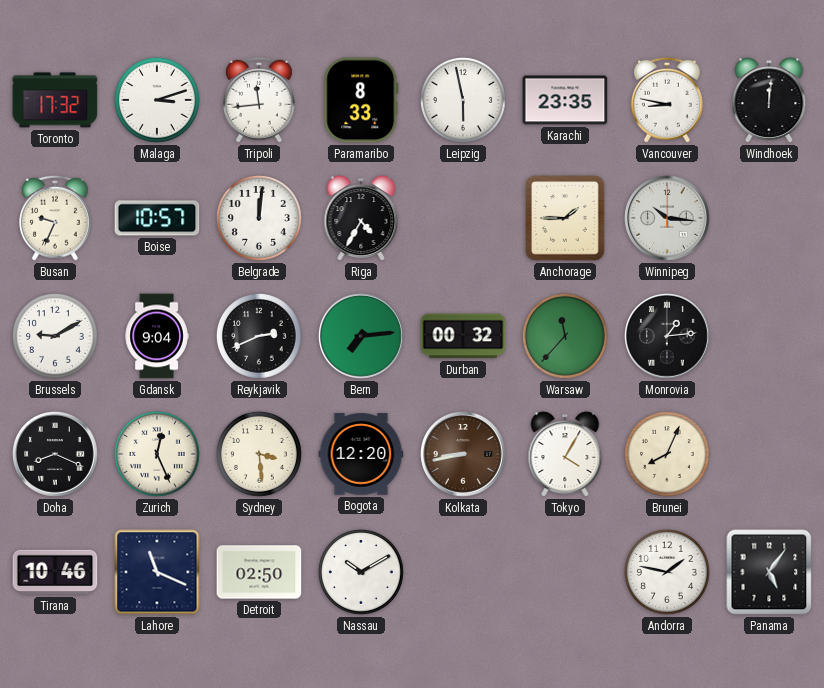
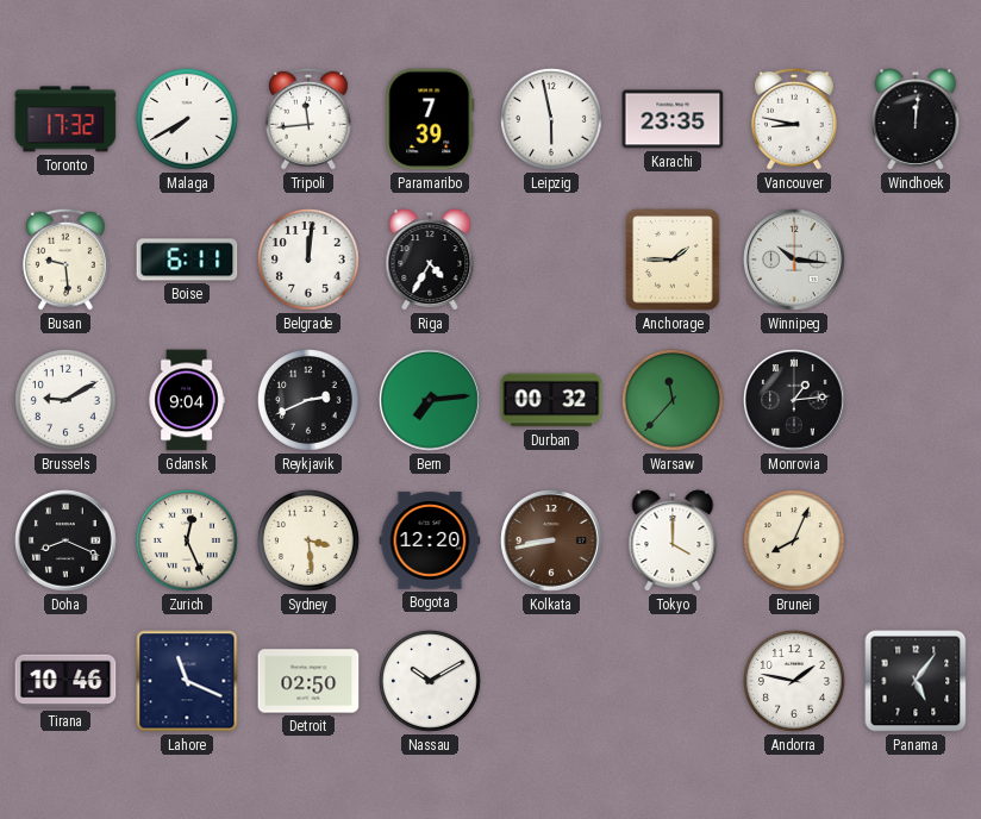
Malaga: 3:12 -> 7:40
Paramaribo: 8:33 -> 7:39
Busan: 9:34 -> 9:29
Boise: 10:57 -> 6:11
Tokyo: 4:05 -> 4:00
